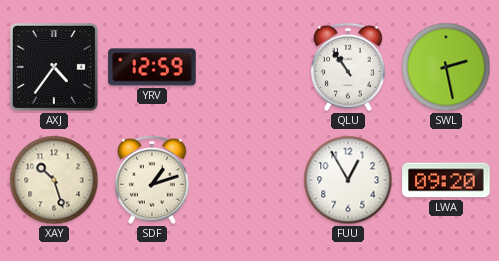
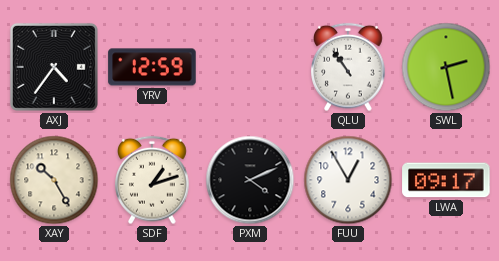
XAY: 10:27 -> 10:25
PXM: none -> 4:11
LWA: 09:20 -> 09:17
